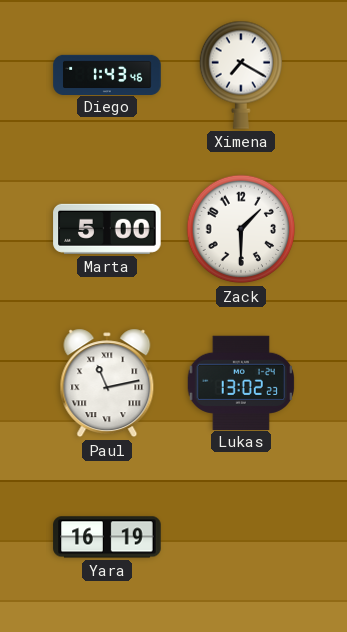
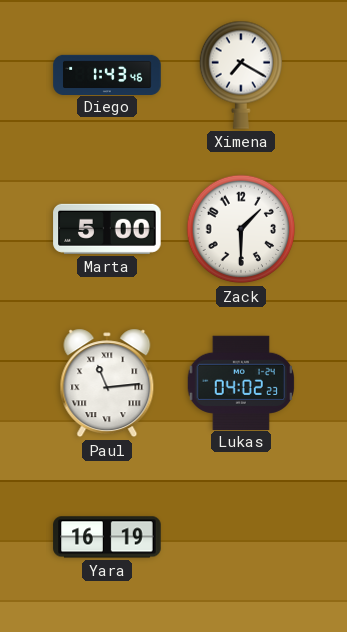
Paul: 11:13 -> 11:14
Lukas: 13:02 -> 04:02
